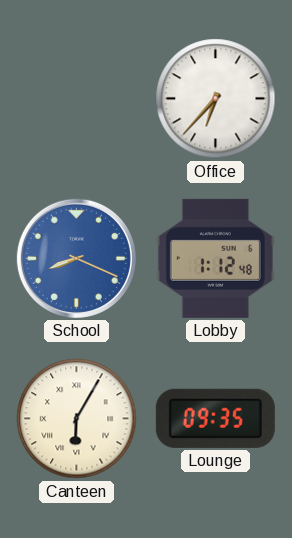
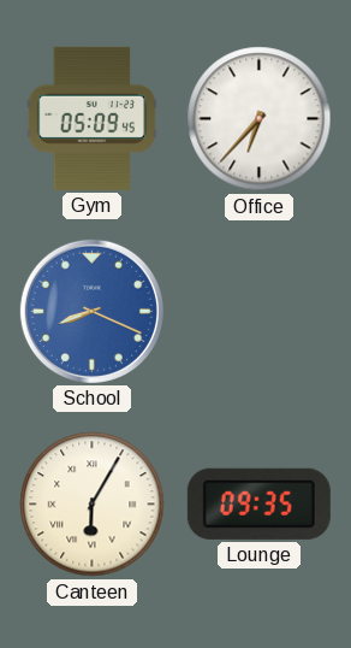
Gym: none -> 05:09
Lobby: 1:12 -> none
